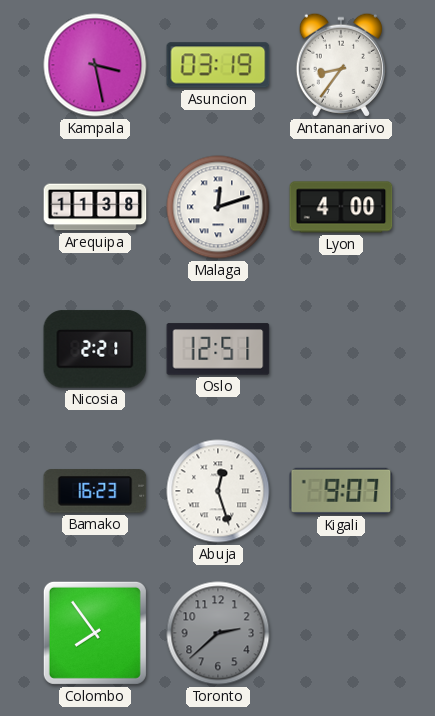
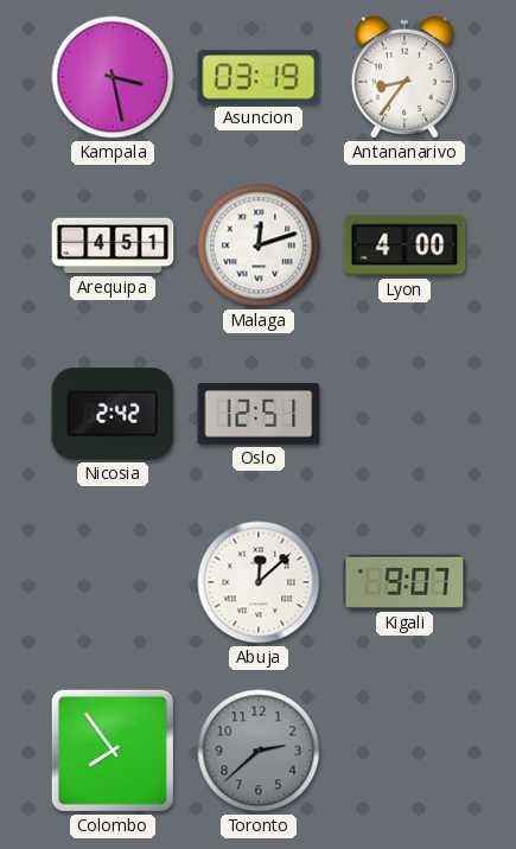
Arequipa: 11:38 -> 4:51
Nicosia: 2:21 -> 2:42
Bamako: 16:23 -> none
Abuja: 12:27 -> 12:08
